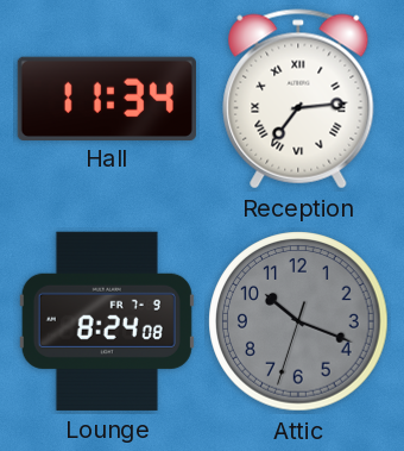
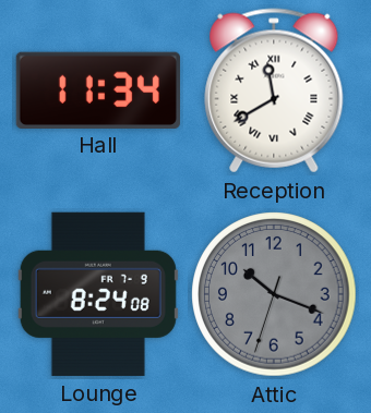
Reception: 7:14 -> 11:40
